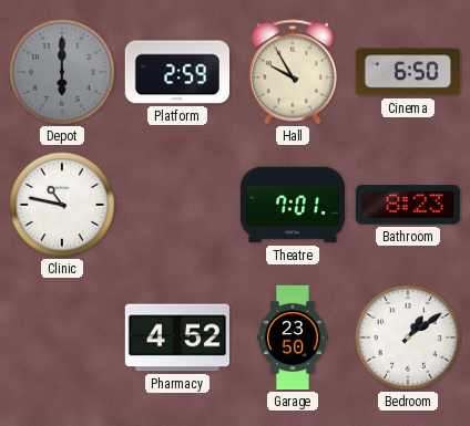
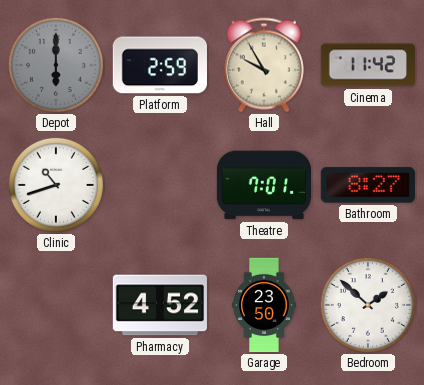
Cinema: 6:50 -> 11:42
Clinic: 10:47 -> 10:42
Bathroom: 8:23 -> 8:27
Bedroom: 1:09 -> 1:52
